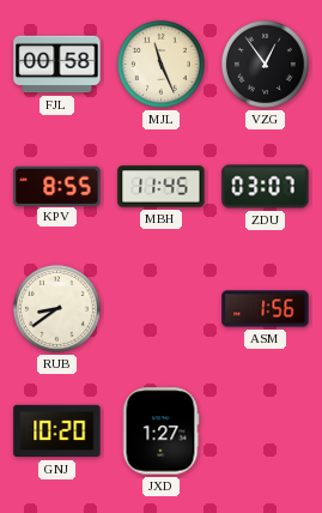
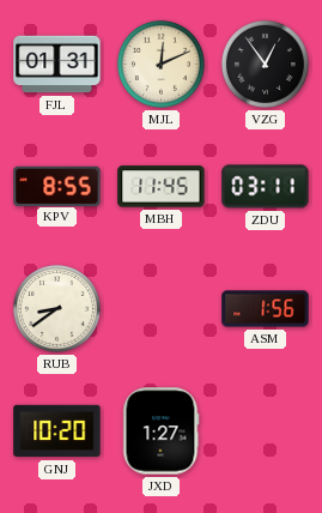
FJL: 00:58 -> 01:31
MJL: 11:26 -> 12:11
ZDU: 03:07 -> 03:11
